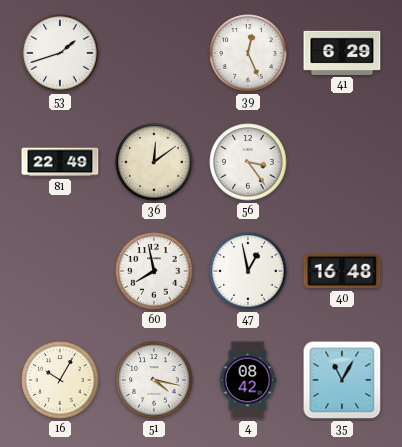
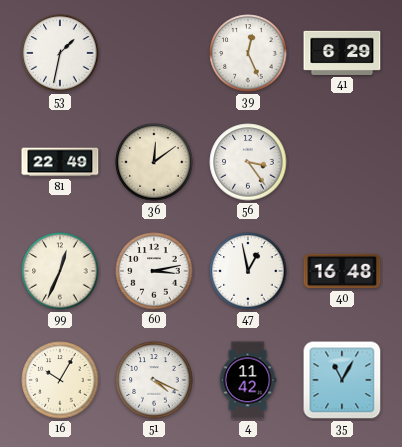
53: 1:42 -> 1:32
99: none -> 12:34
60: 7:58 -> 3:13
51: 4:17 -> 4:19
4: 08:42 -> 11:42
